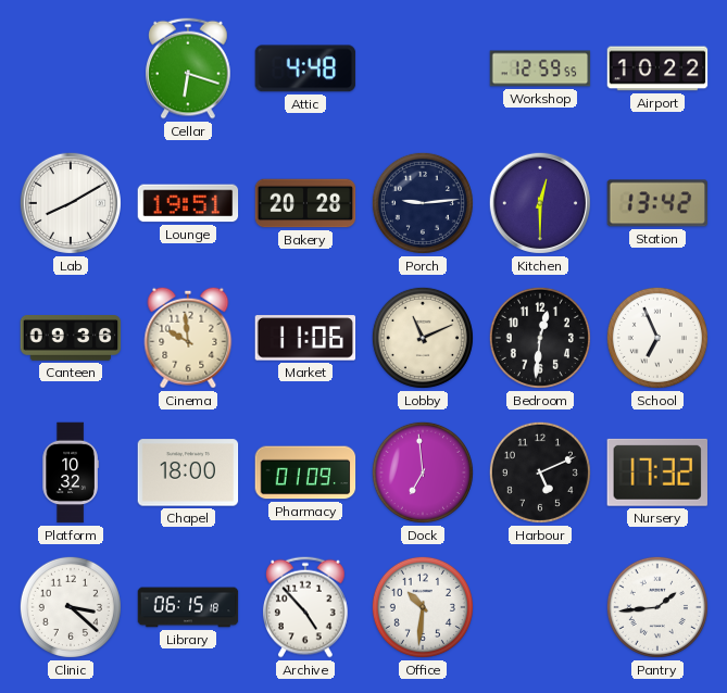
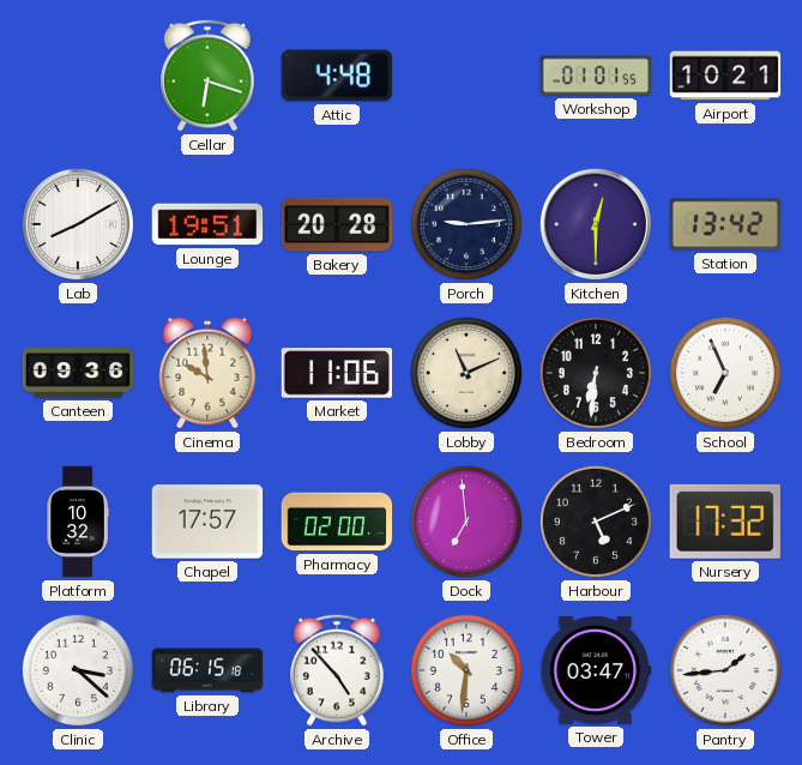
Workshop: 12:59 -> 01:01
Airport: 10:22 -> 10:21
Bedroom: 12:31 -> 6:31
Chapel: 18:00 -> 17:57
Pharmacy: 01:09 -> 02:00
Tower: none -> 03:47
